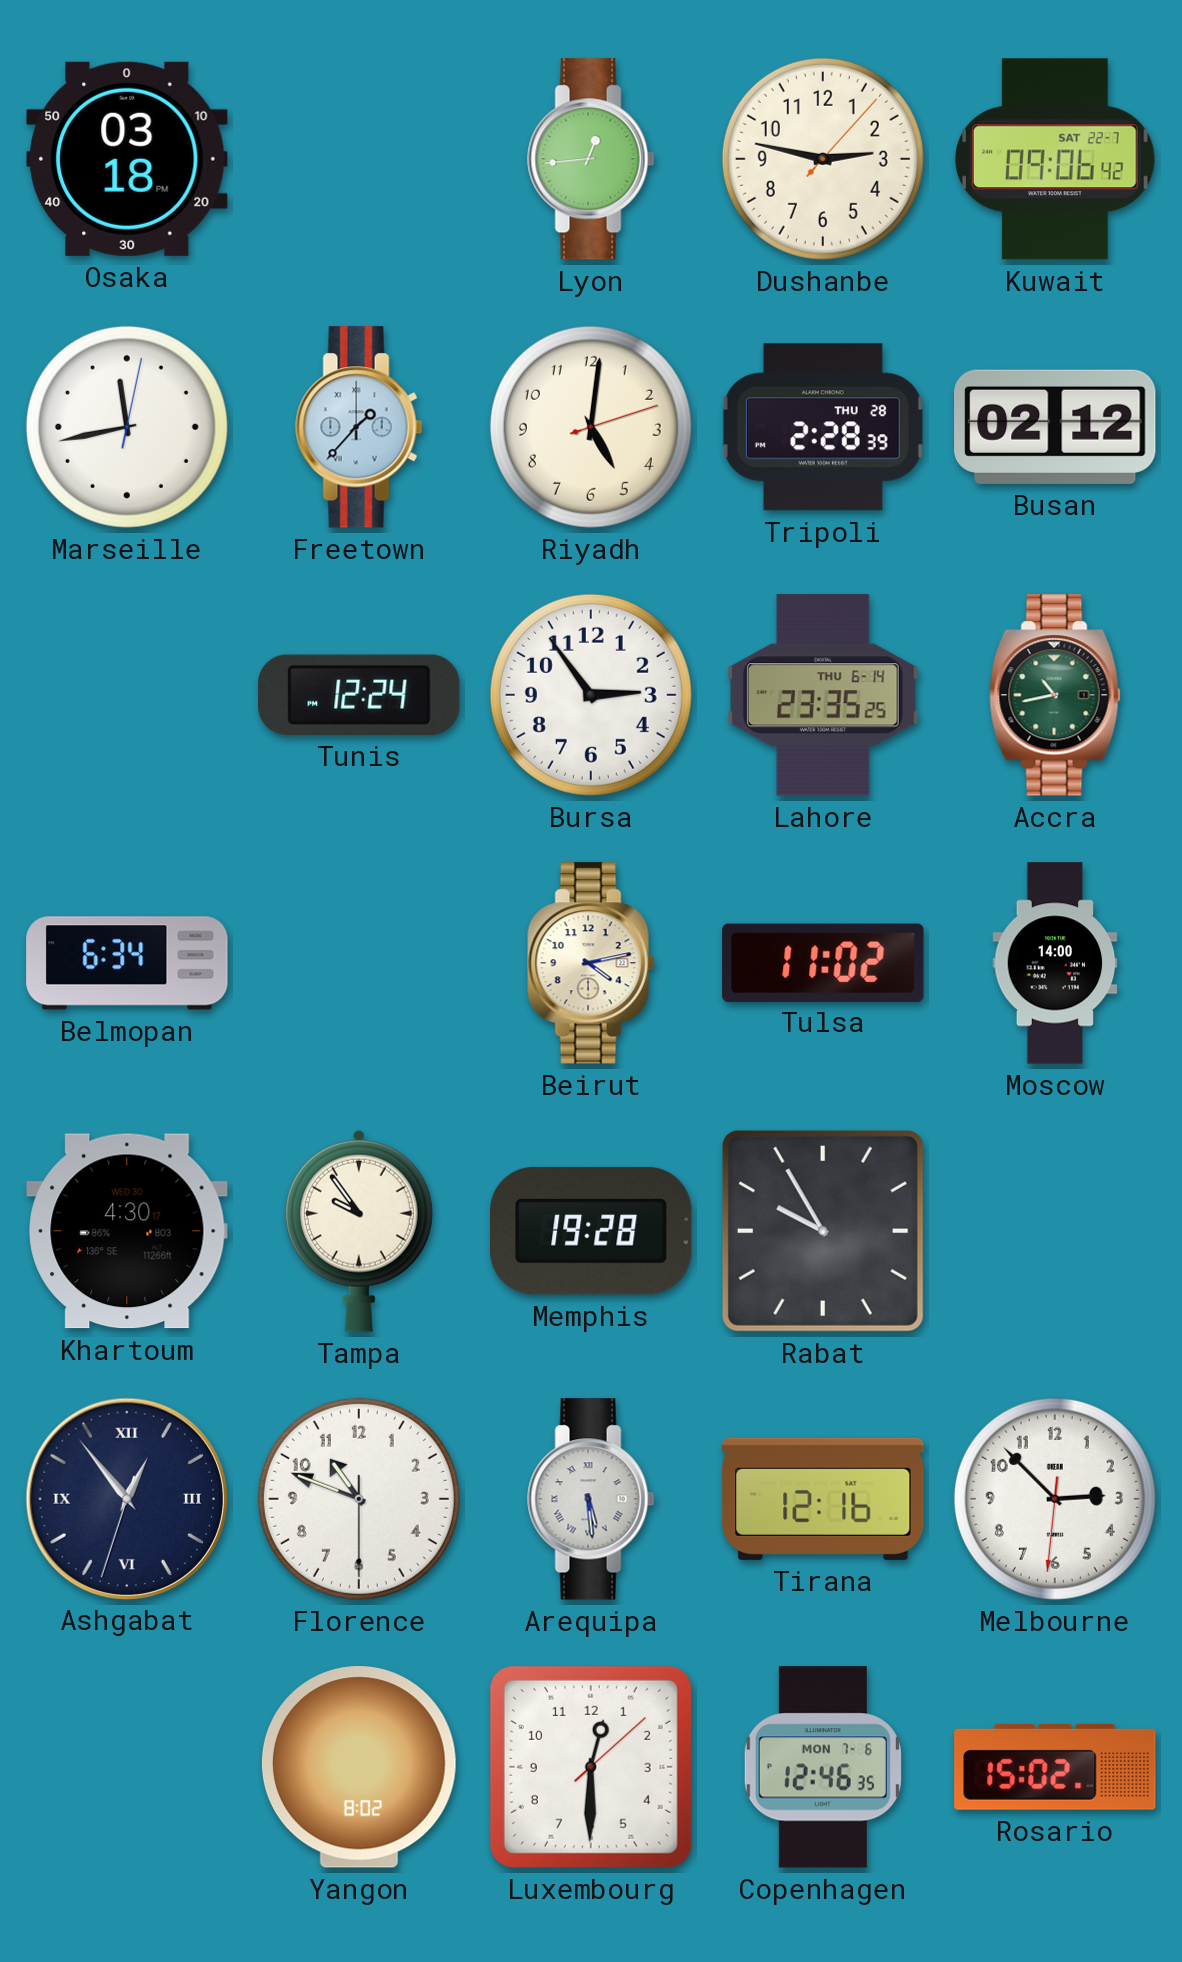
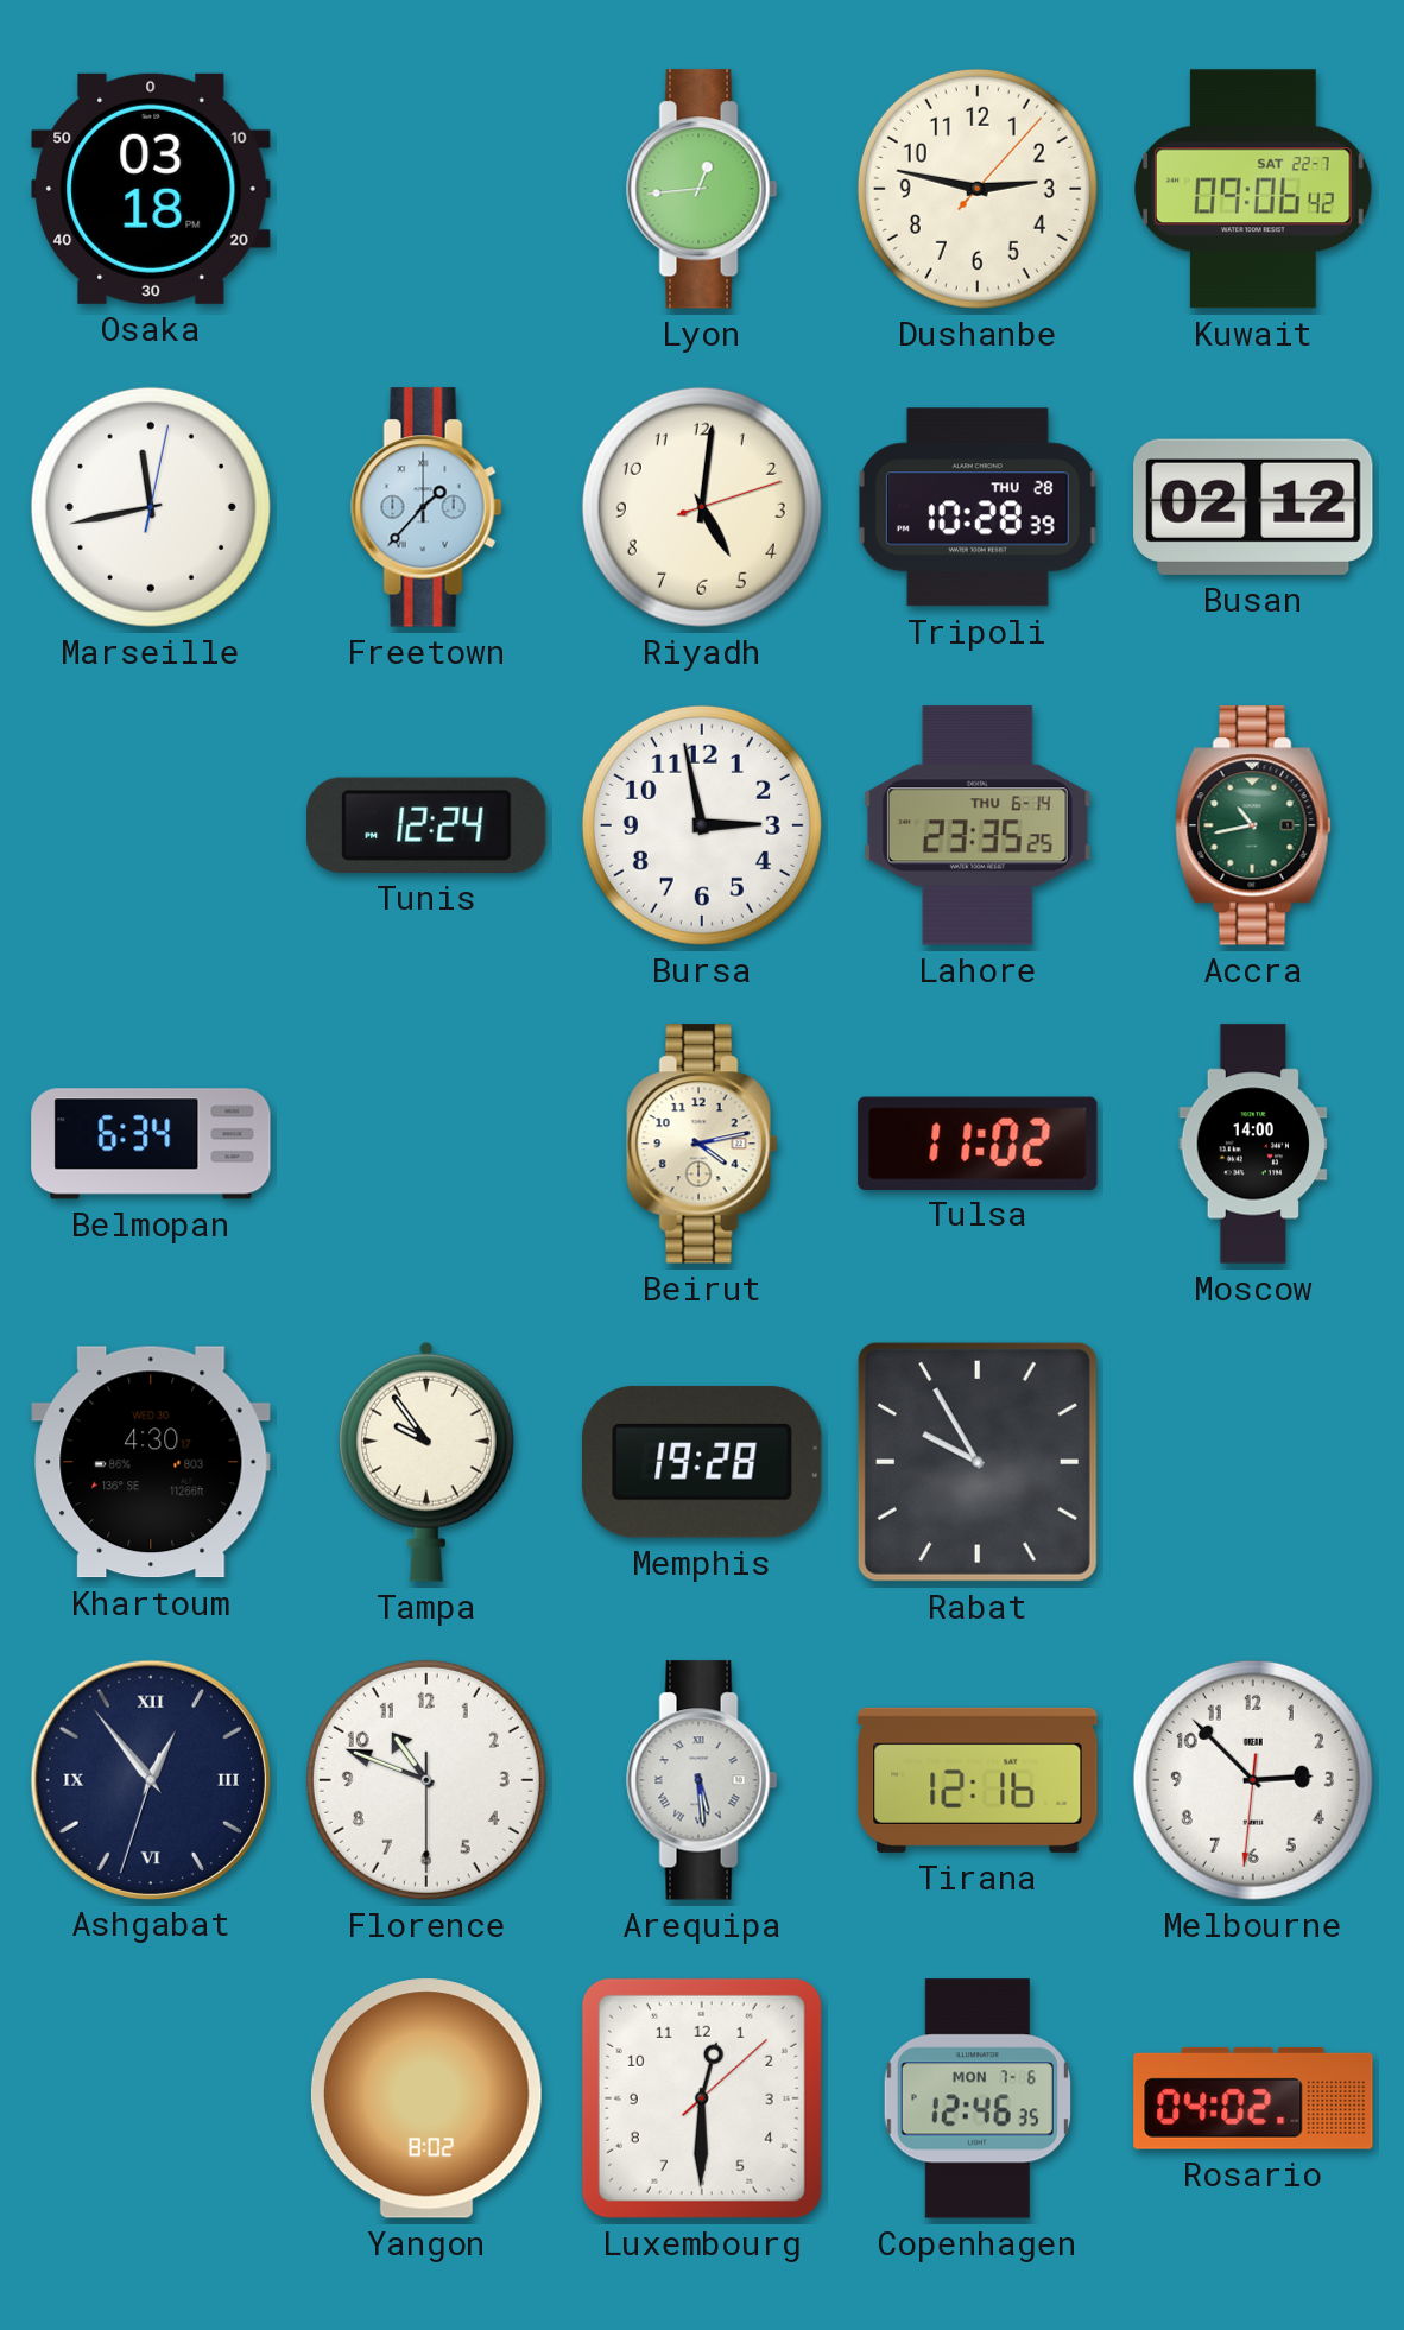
Tripoli: 2:28 -> 10:28
Bursa: 2:54 -> 2:58
Rosario: 15:02 -> 04:02
